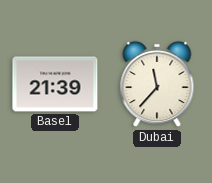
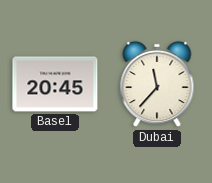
Basel: 21:39 -> 20:45
